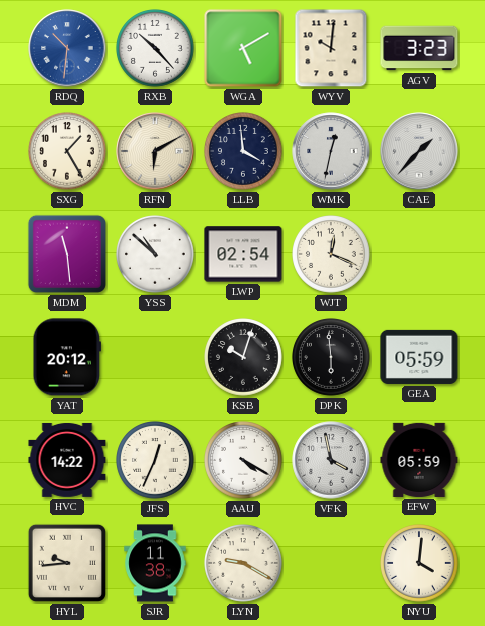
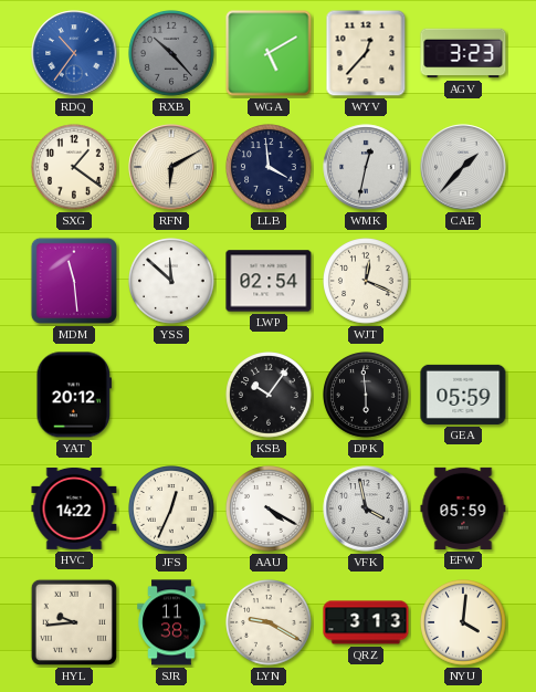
RDQ: 10:31 -> 10:36
RXB dial: white -> grey
WYV: 10:01 -> 12:37
SXG: 1:25 -> 1:21
YSS: 10:52 -> 11:52
KSB: 10:03 -> 10:06
QRZ: none -> 3:13
